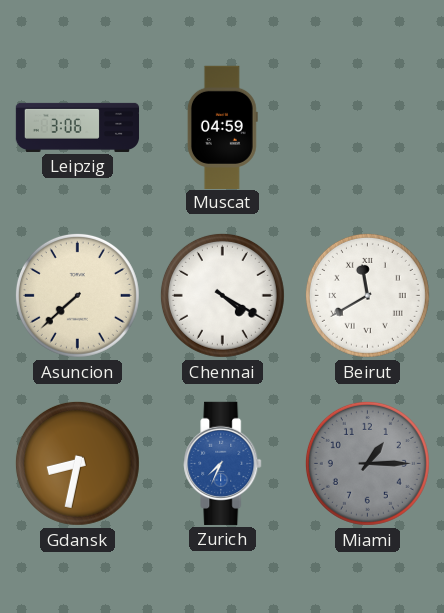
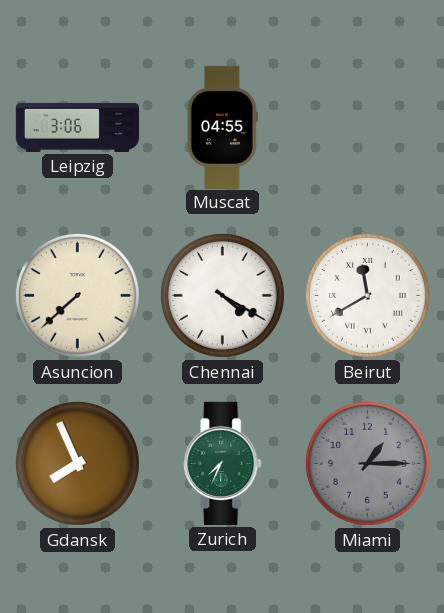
Muscat: 04:59 -> 04:55
Gdansk: 8:32 -> 7:56
Zurich dial: blue -> green
